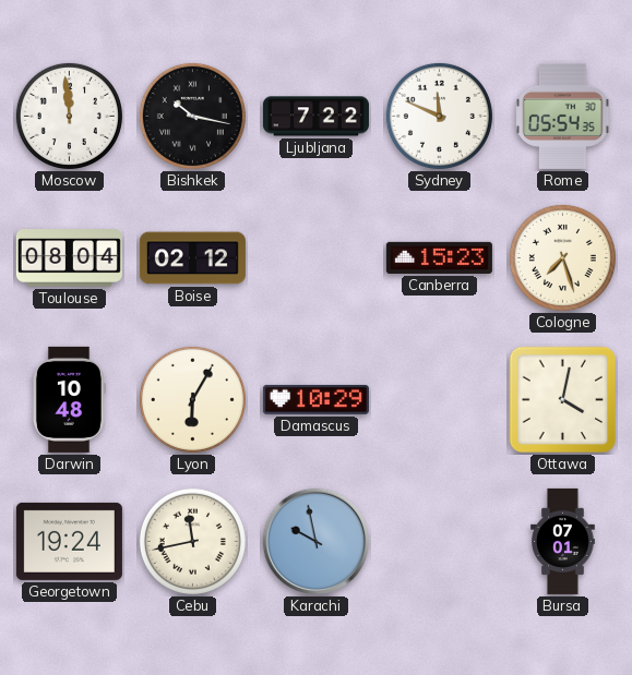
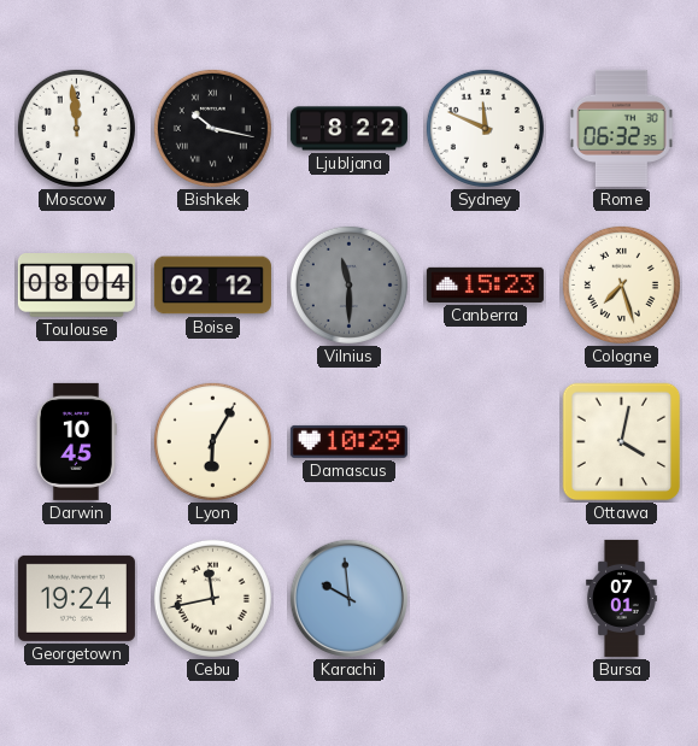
Ljubljana: 7:22 -> 8:22
Rome: 05:54 -> 06:32
Vilnius: none -> 11:30
Darwin: 10:48 -> 10:45
Karachi: 9:58 -> 9:59
